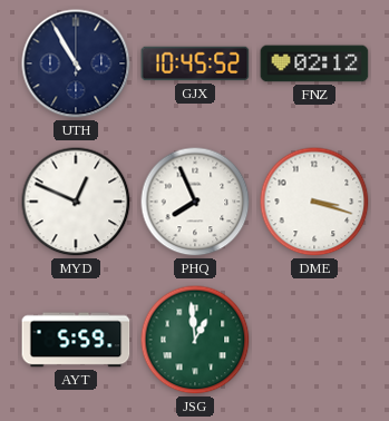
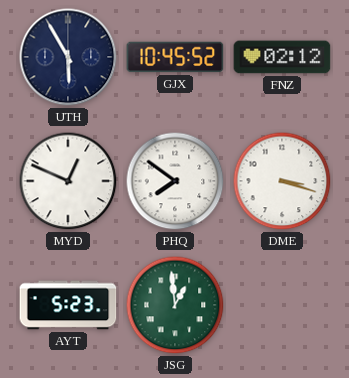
UTH: 10:55 -> 5:55
PHQ: 7:56 -> 7:51
AYT: 5:59 -> 5:23
